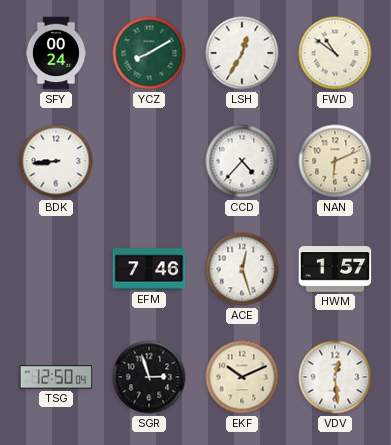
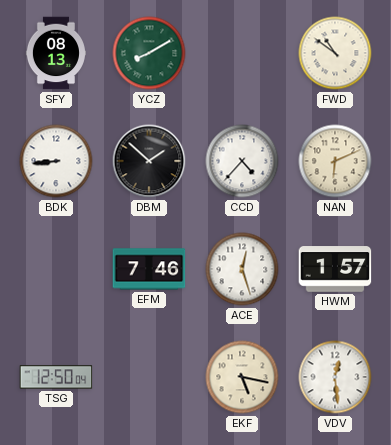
SFY: 00:24 -> 08:13
LSH: 12:35 -> none
DBM: none -> 1:52
SGR: 2:57 -> none
EKF: 10:11 -> 5:17
